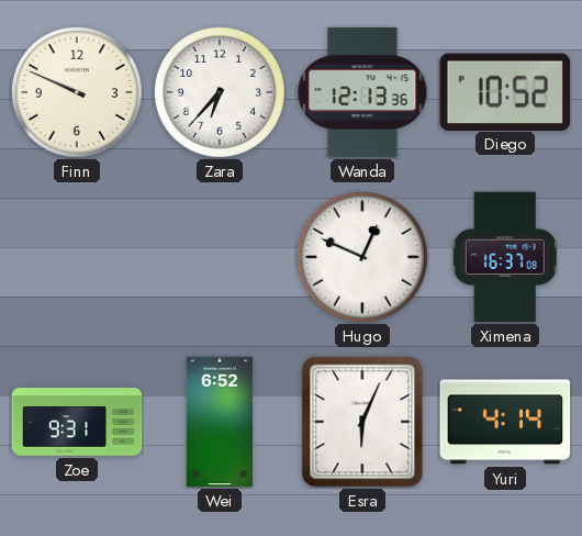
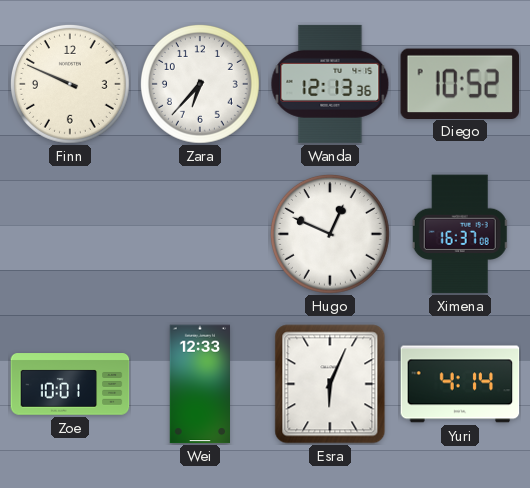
Zoe: 9:31 -> 10:01
Wei: 6:52 -> 12:33
